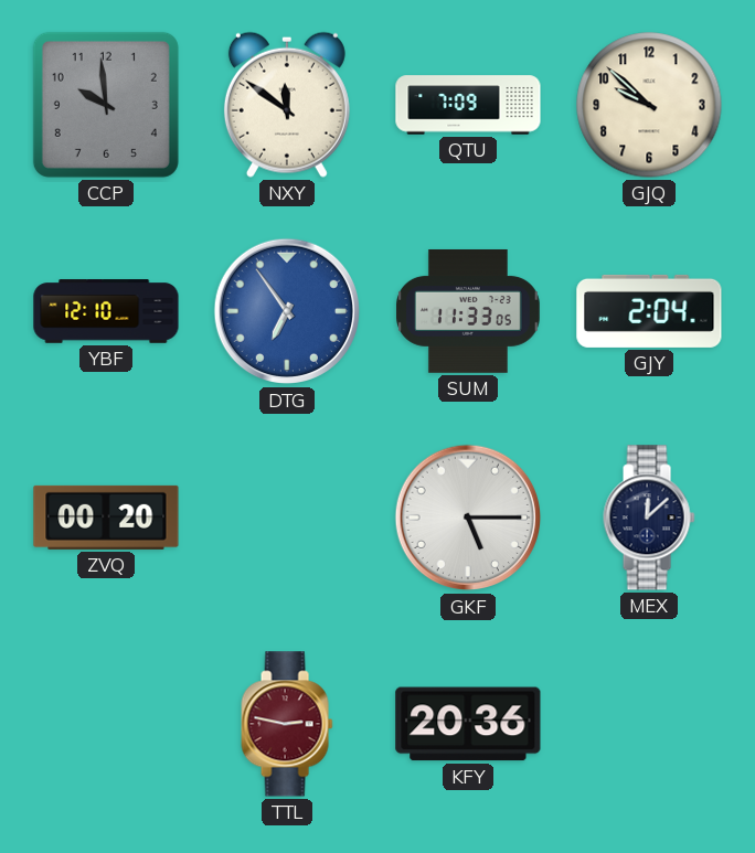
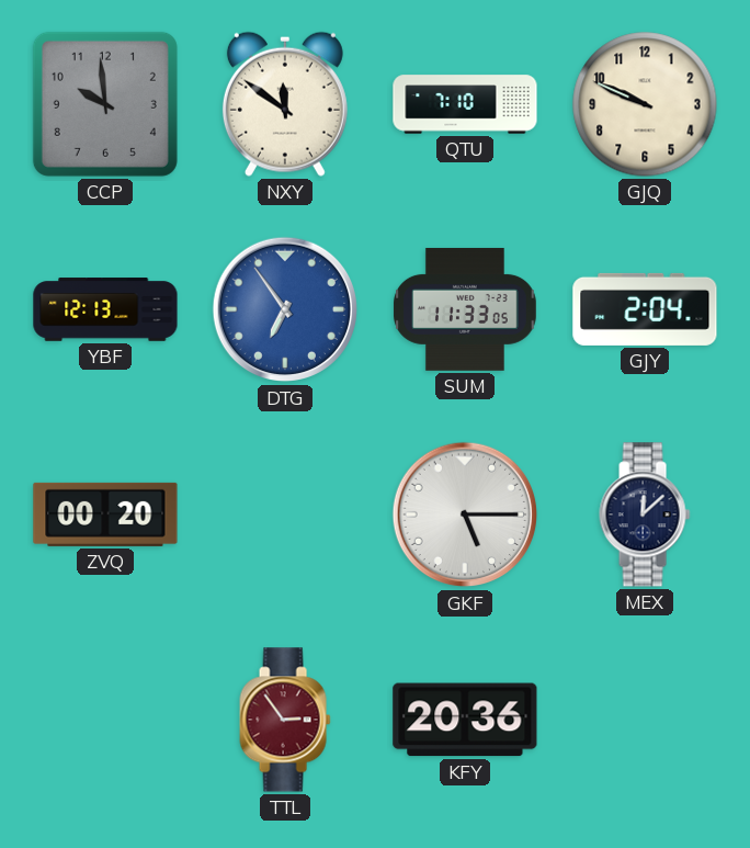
QTU: 7:09 -> 7:10
GJQ: 9:52 -> 9:49
YBF: 12:10 -> 12:13
TTL: 2:47 -> 2:54
